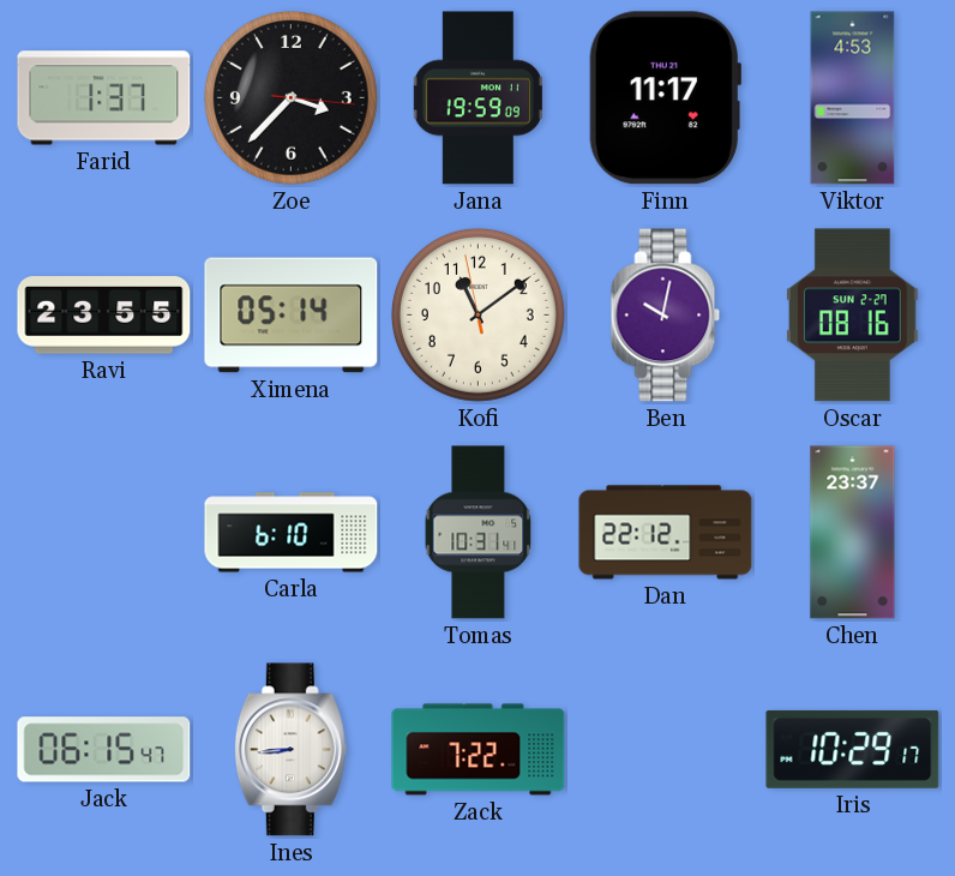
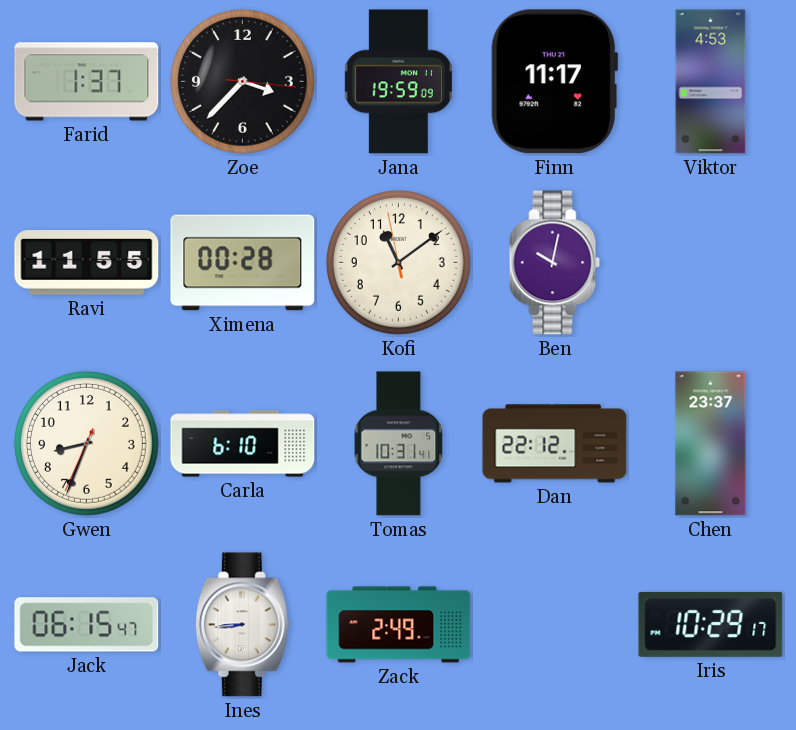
Ravi: 23:55 -> 11:55
Ximena: 05:14 -> 00:28
Oscar: 08:16 -> none
Gwen: none -> 8:33
Zack: 7:22 -> 2:49
